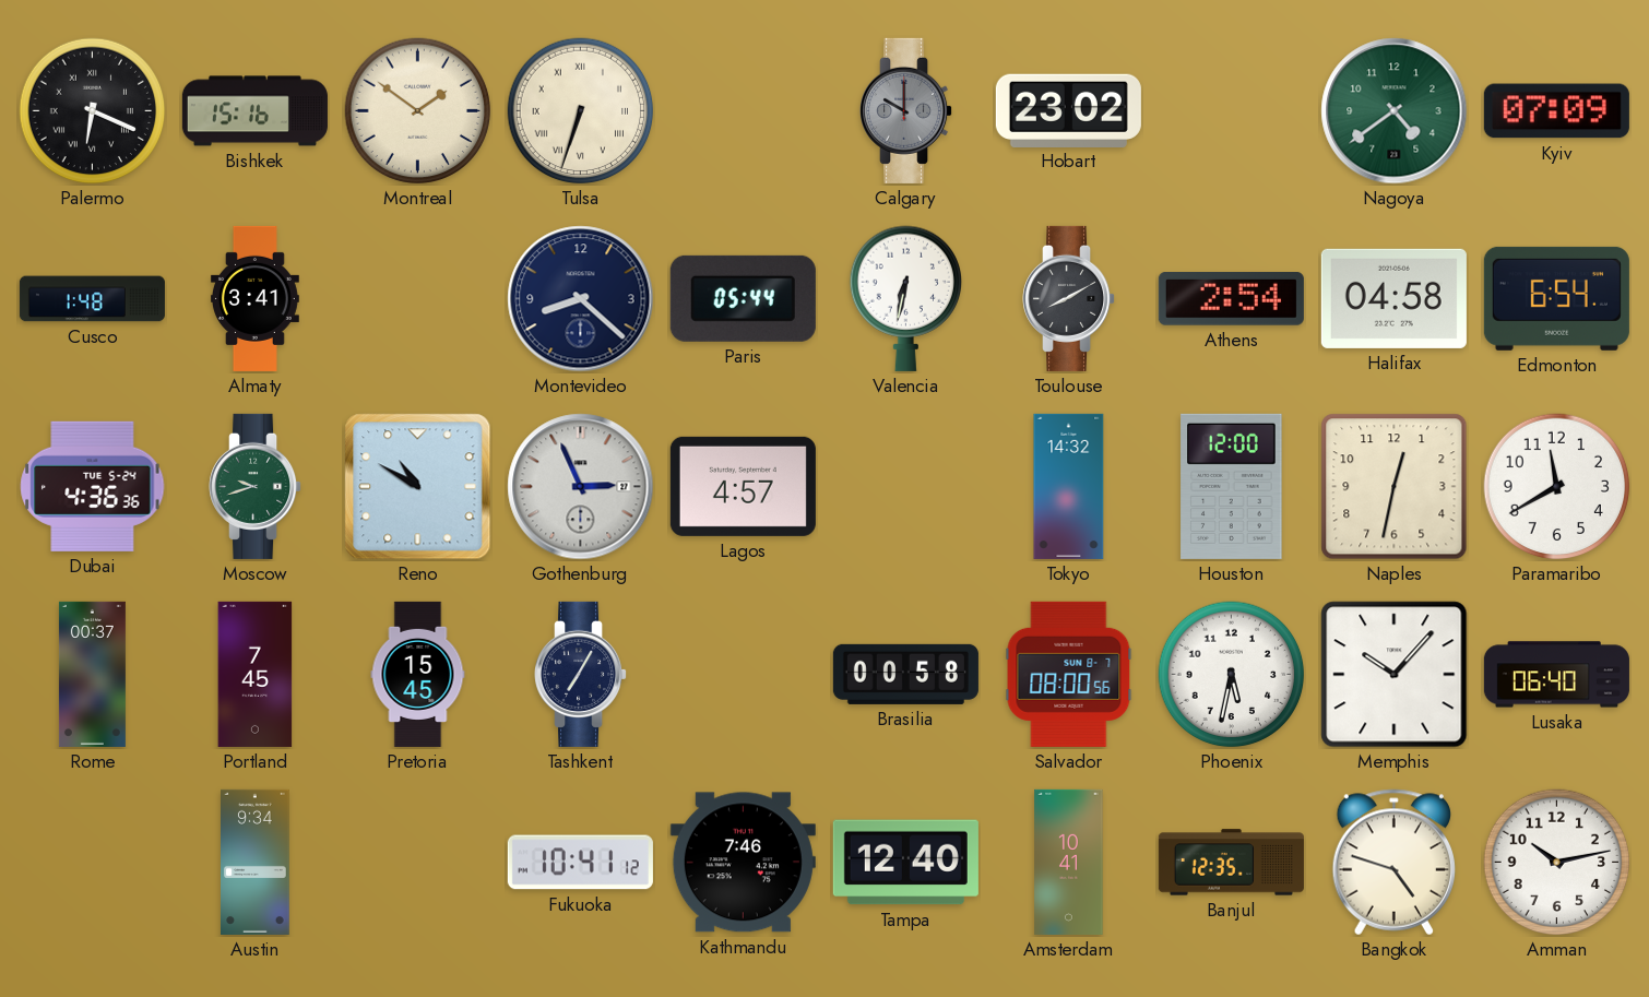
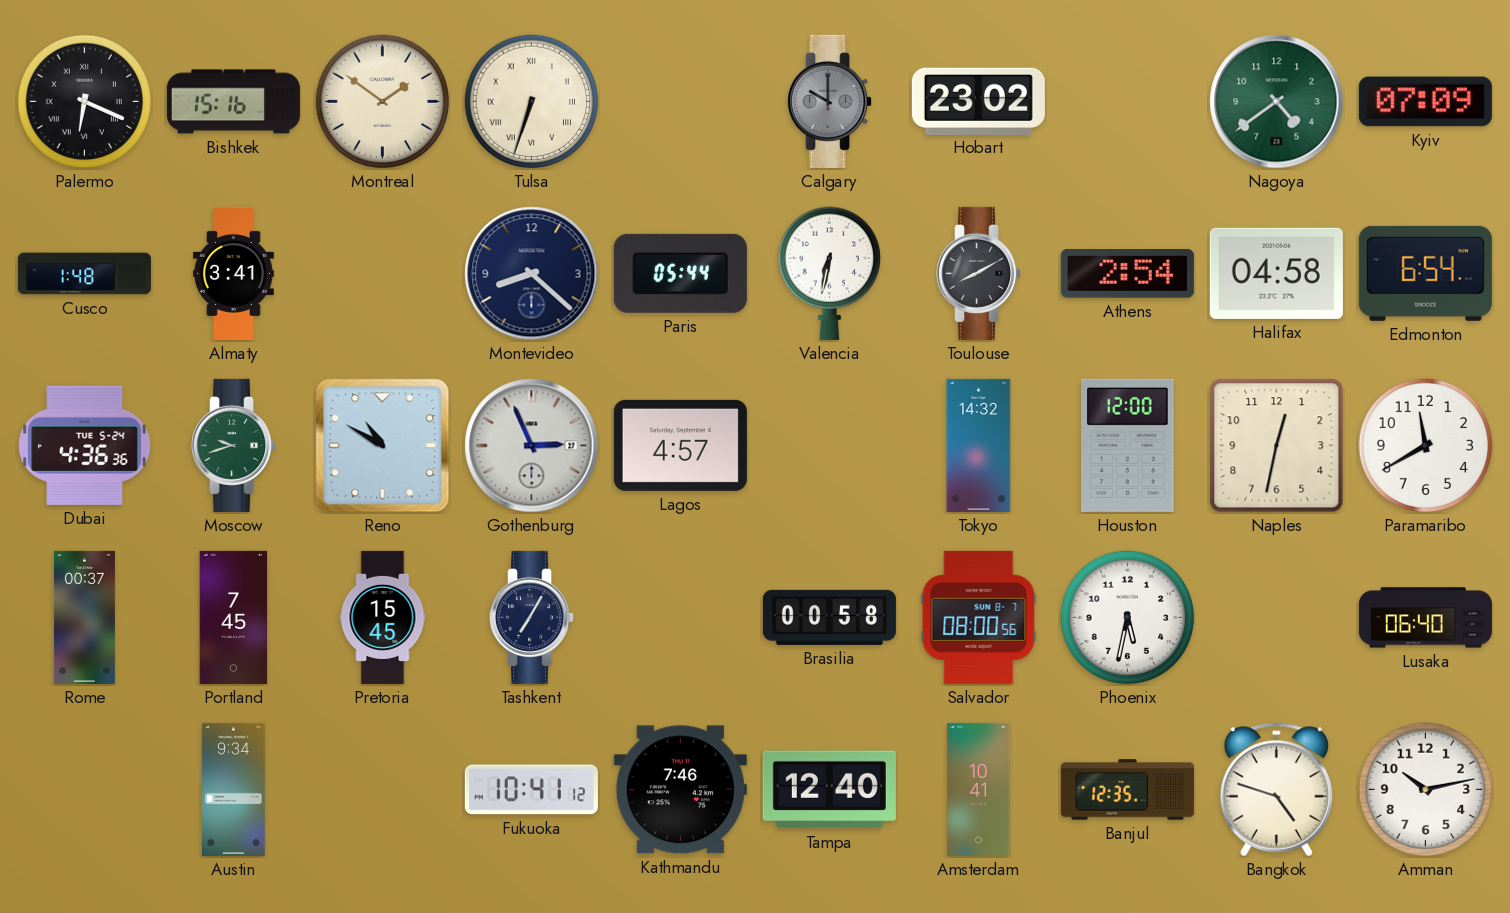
Memphis: 10:07 -> none
